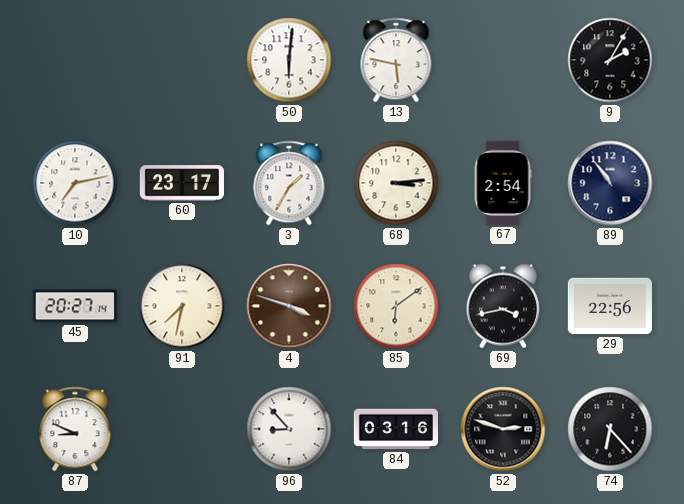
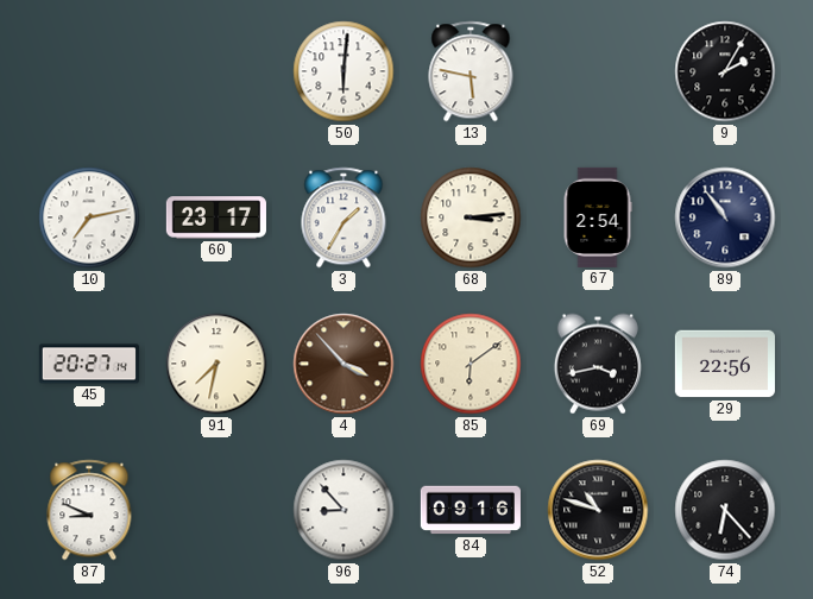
4: 3:48 -> 3:53
84: 03:16 -> 09:16
52: 2:48 -> 10:48
